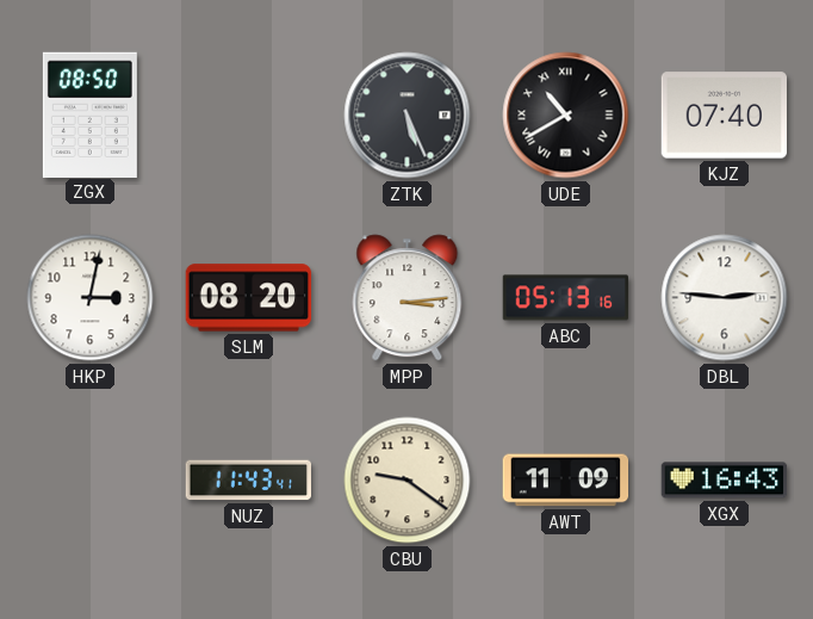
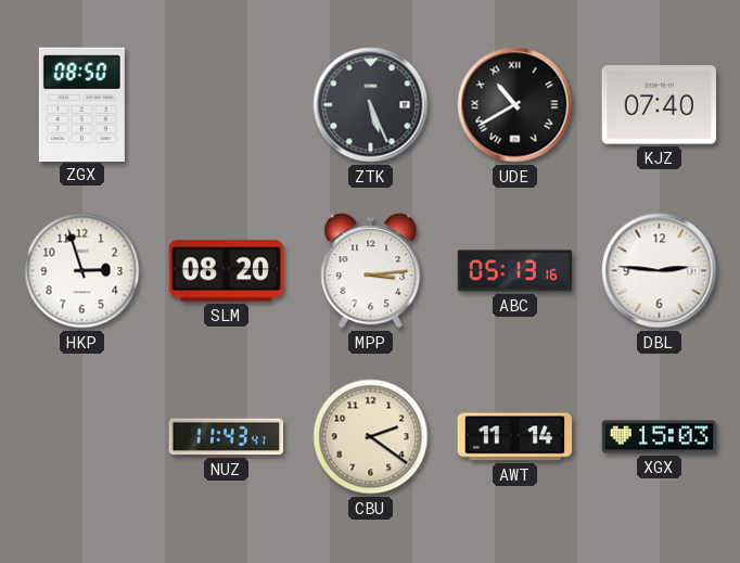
HKP: 3:02 -> 2:57
CBU: 9:21 -> 2:21
AWT: 11:09 -> 11:14
XGX: 16:43 -> 15:03
